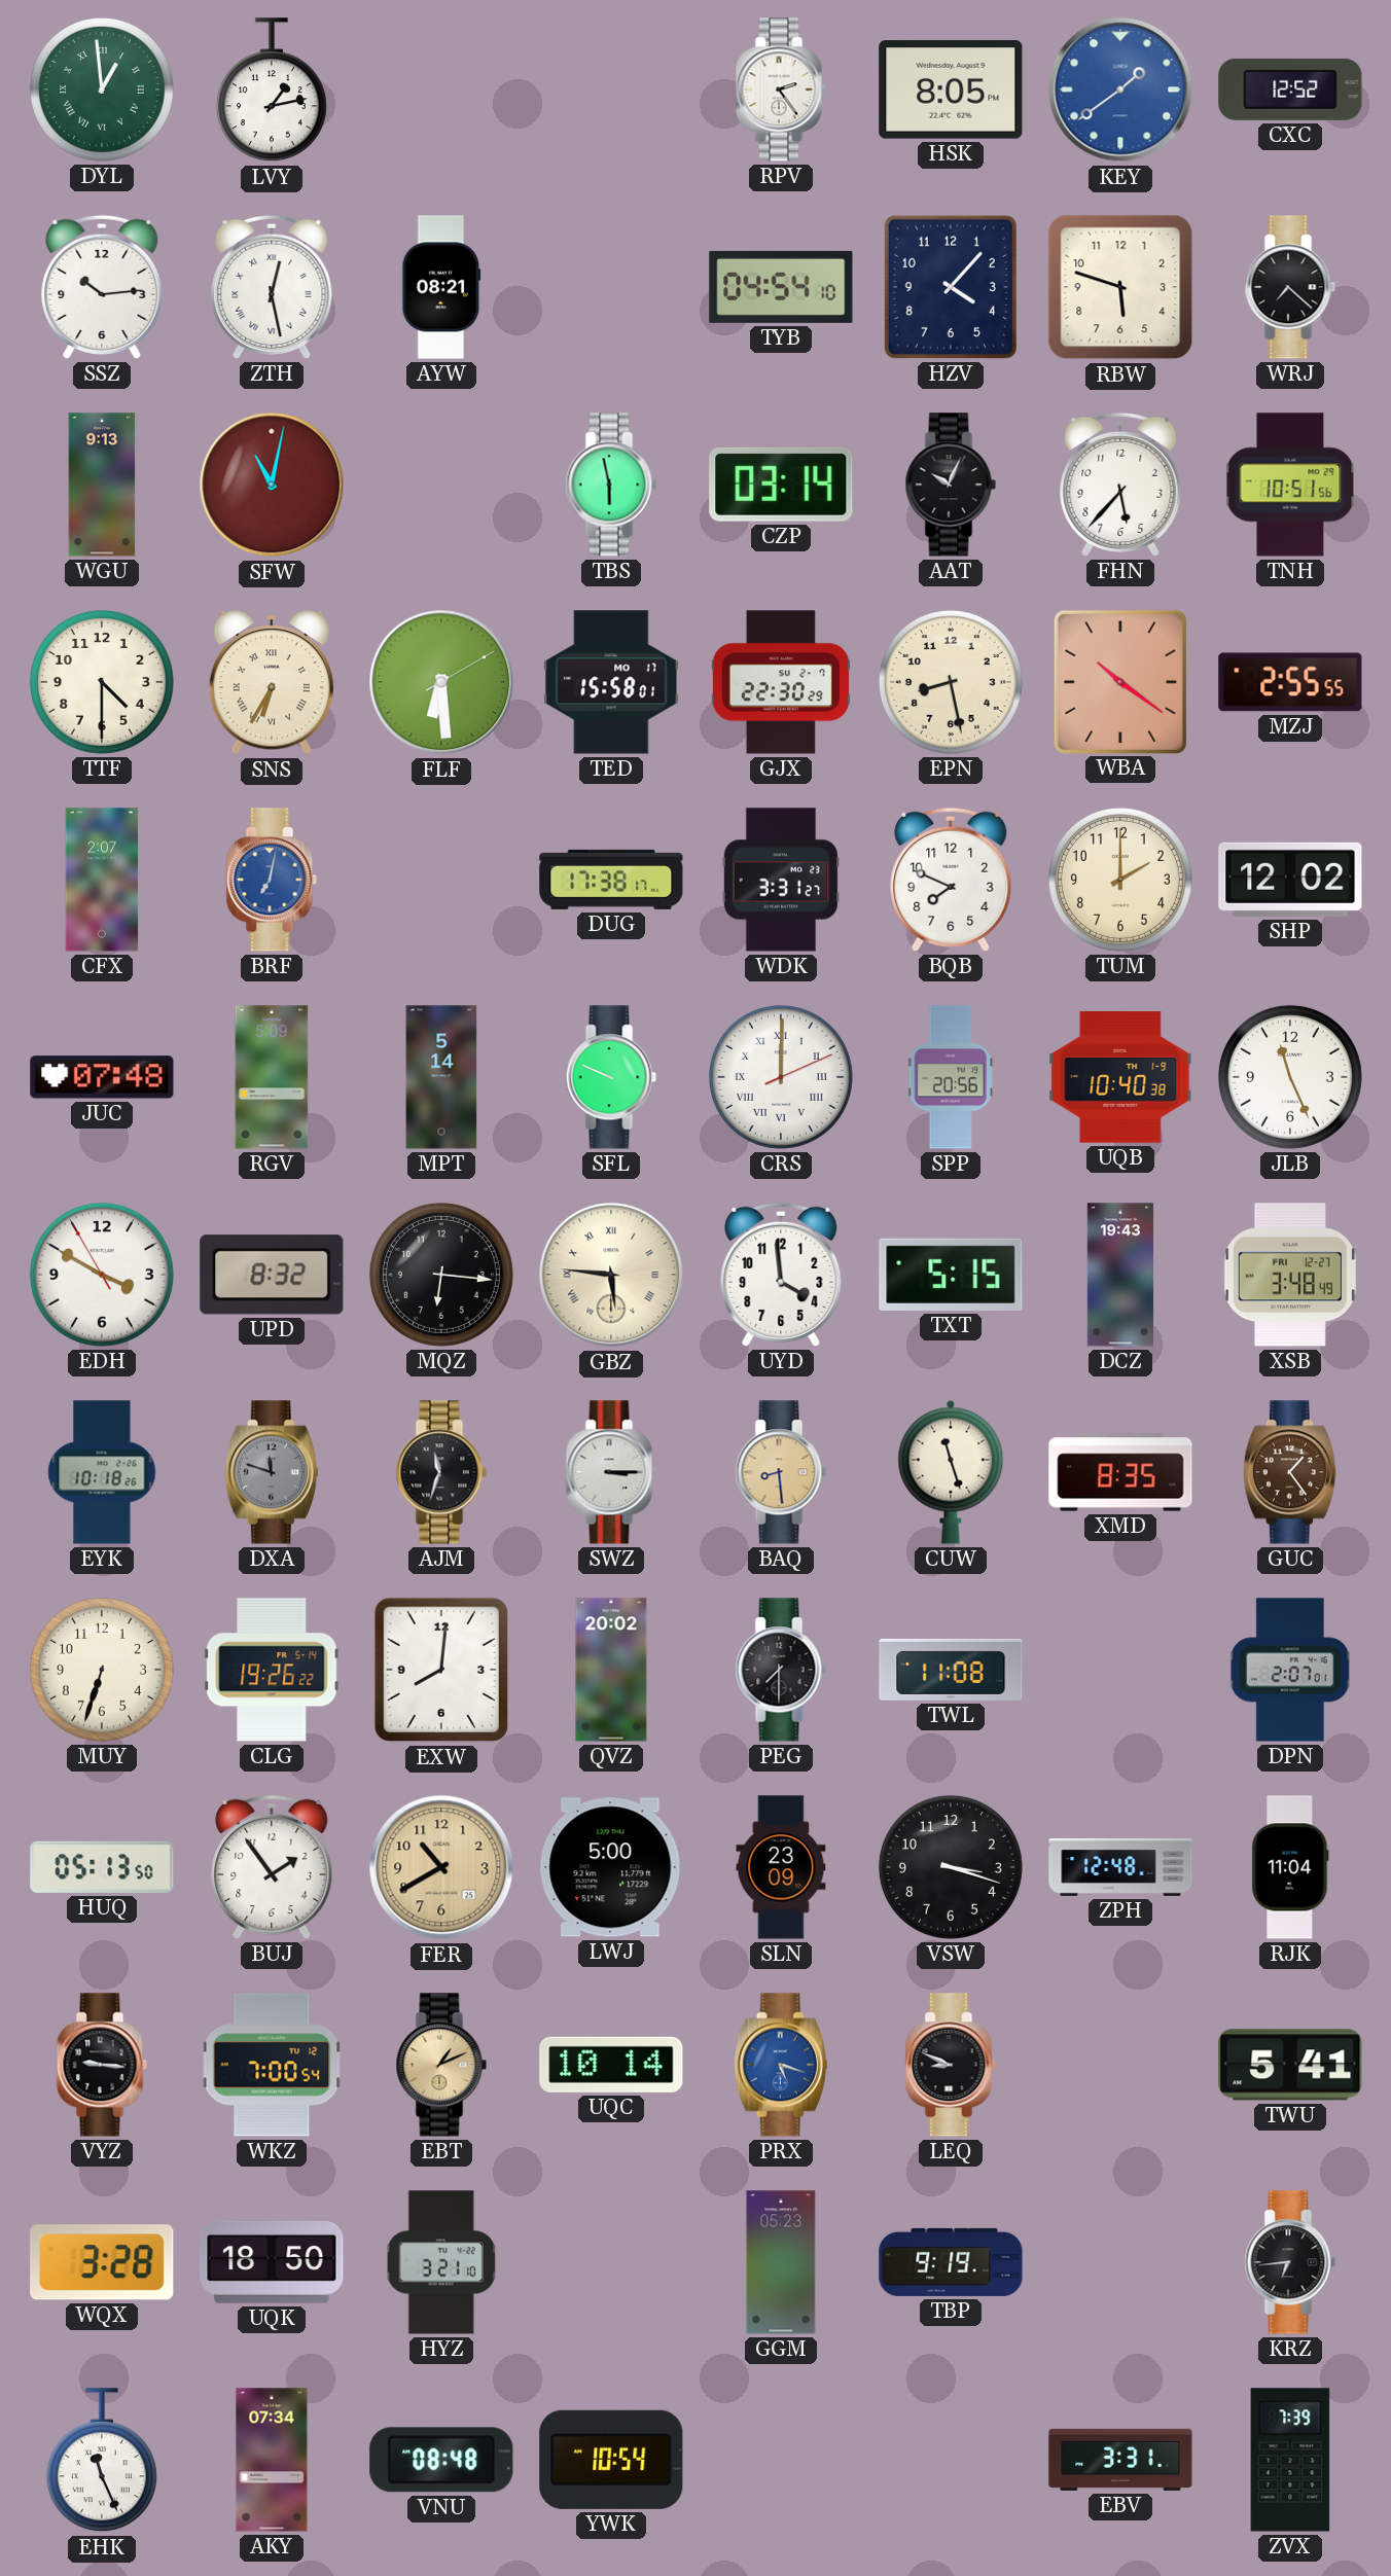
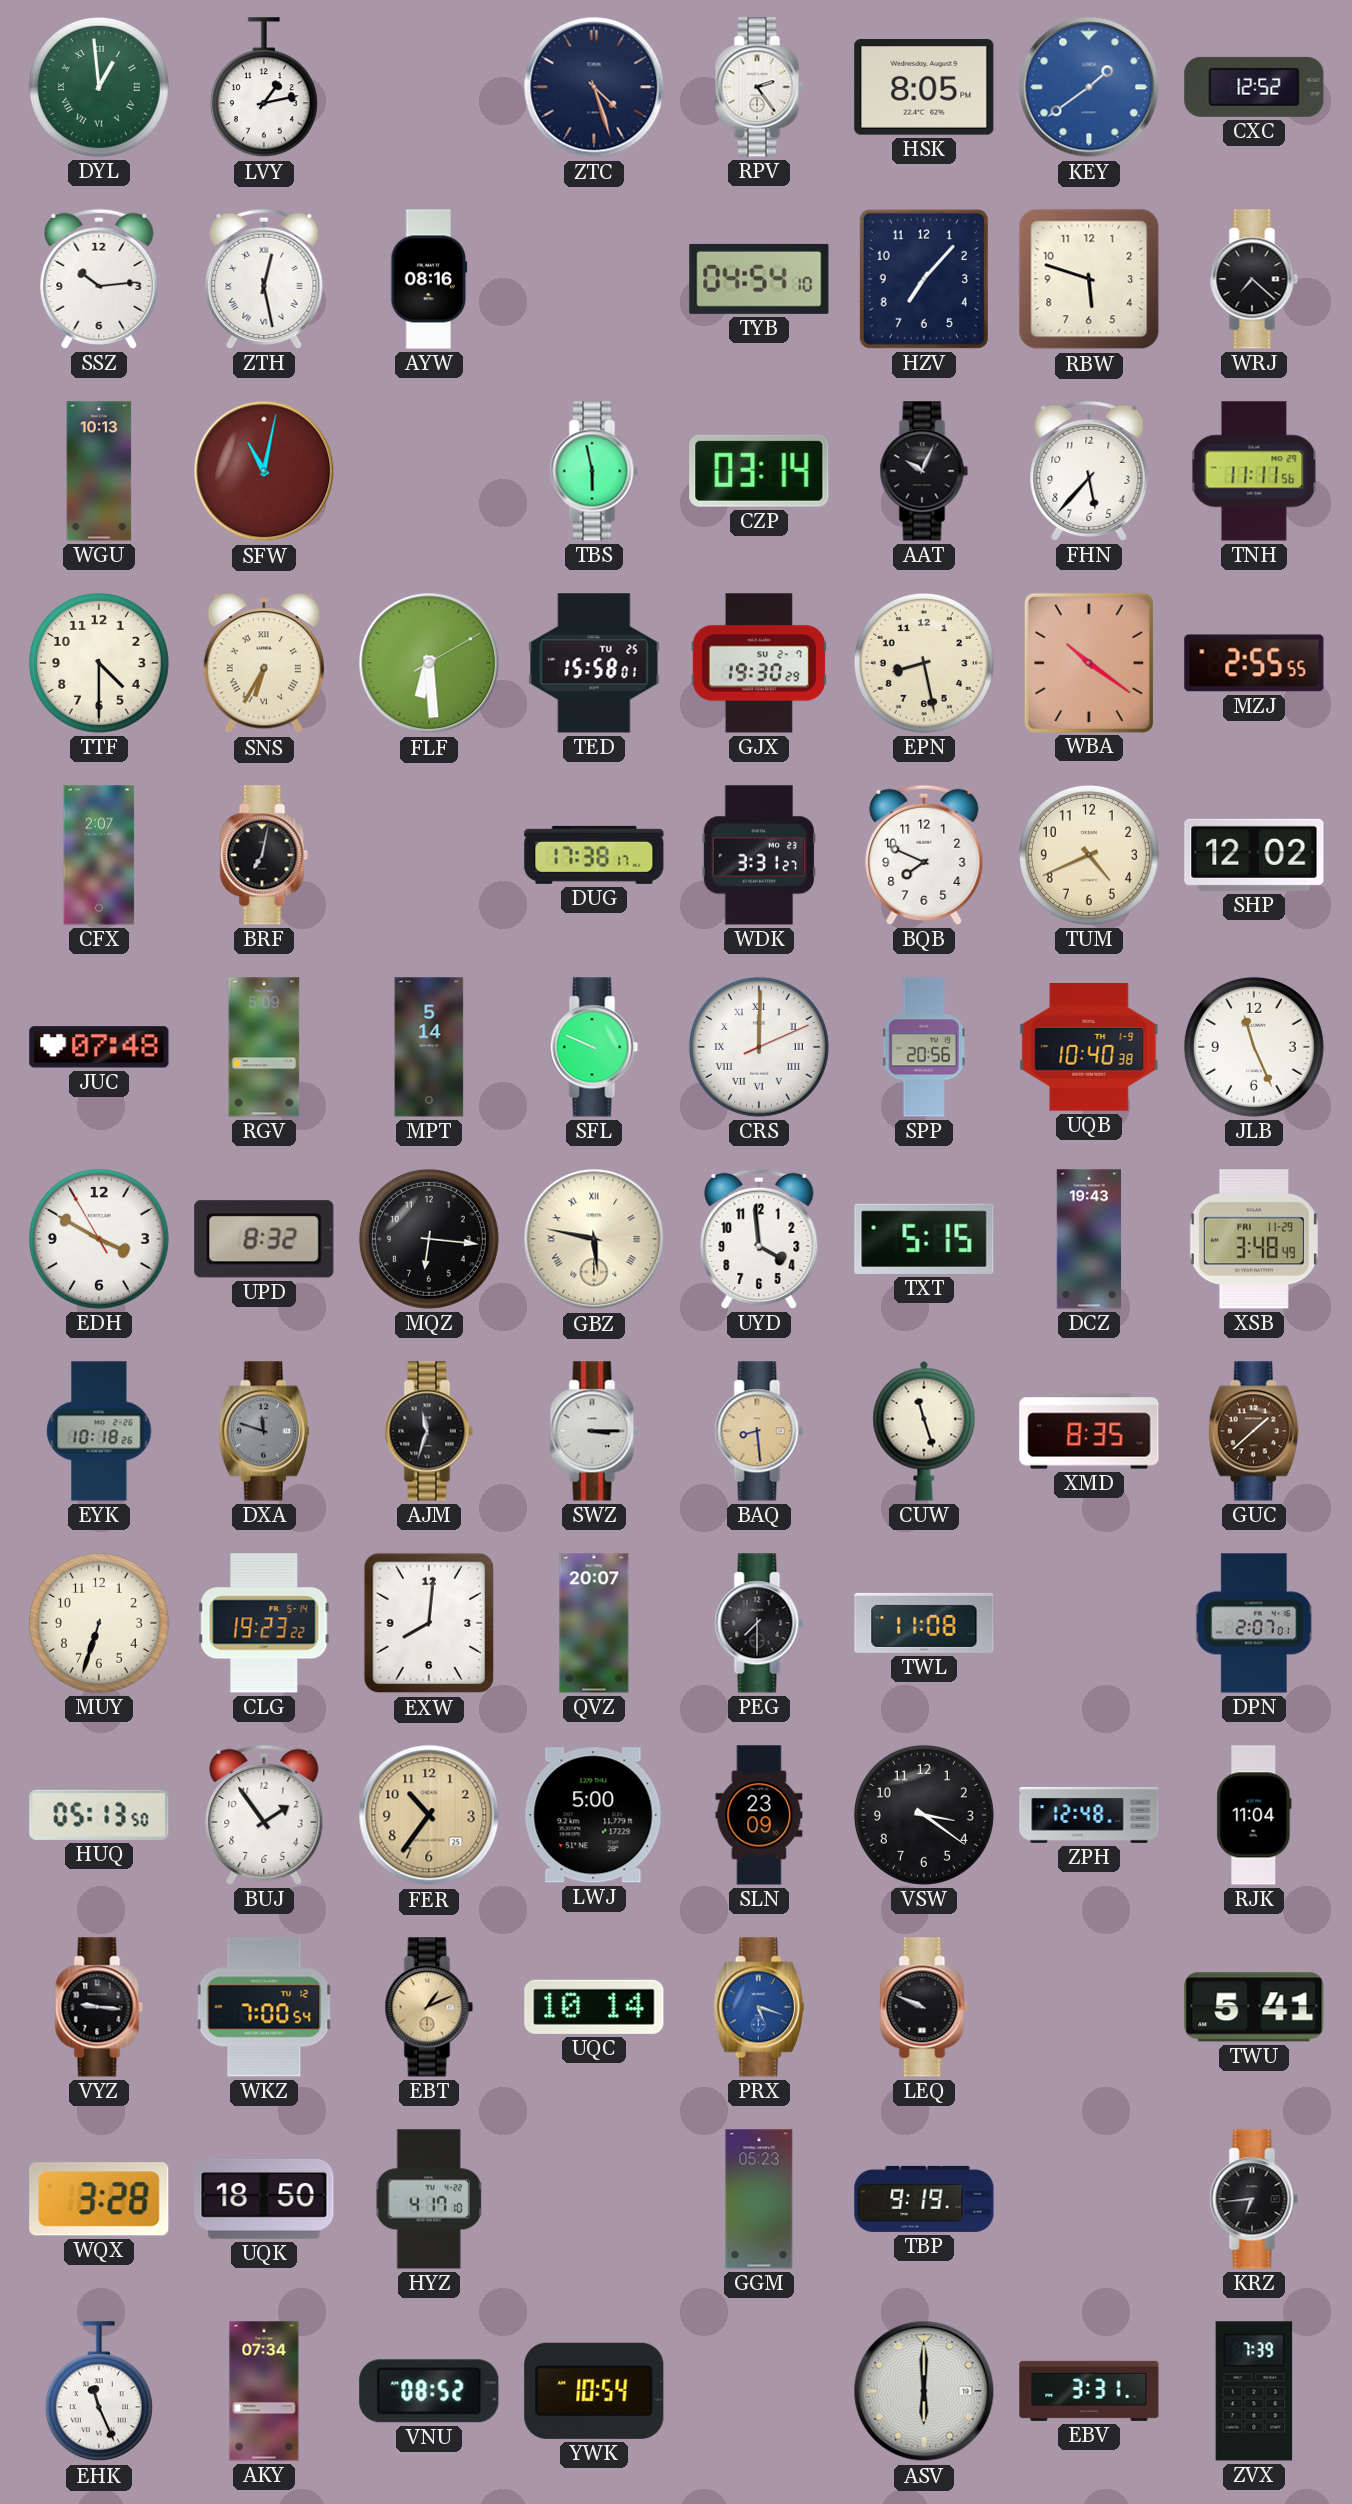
ZTC: none -> 4:27
AYW: 08:21 -> 08:16
HZV: 4:07 -> 7:07
WGU: 9:13 -> 10:13
TNH: 10:51 -> 11:11
TED date: MO 17 -> TU 25
GJX: 22:30 -> 19:30
BRF dial: blue -> black
TUM: 2:00 -> 4:41
GBZ: 5:46 -> 5:47
XSB date: FRI 12-27 -> FRI 11-29
GUC: 1:24 -> 1:38
CLG: 19:26 -> 19:23
QVZ: 20:02 -> 20:07
FER: 10:40 -> 10:36
VSW: 3:18 -> 3:21
LEQ: 8:49 -> 9:49
HYZ: 3:21 -> 4:17
VNU: 08:48 -> 08:52
ASV: none -> 6:00
